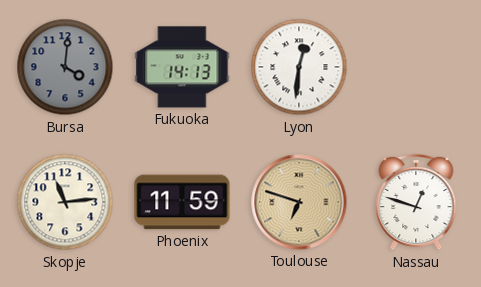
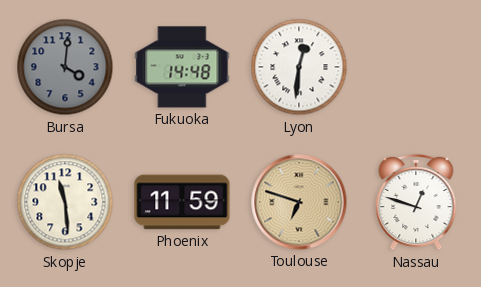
Fukuoka: 14:13 -> 14:48
Skopje: 11:14 -> 11:29
